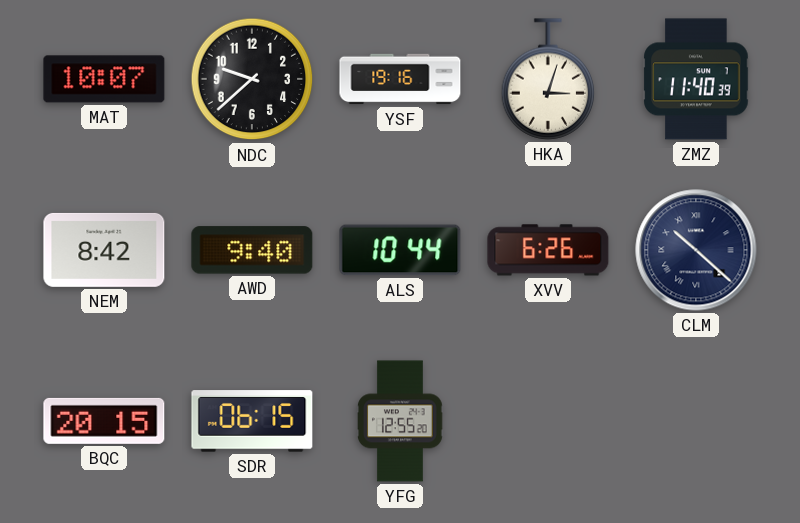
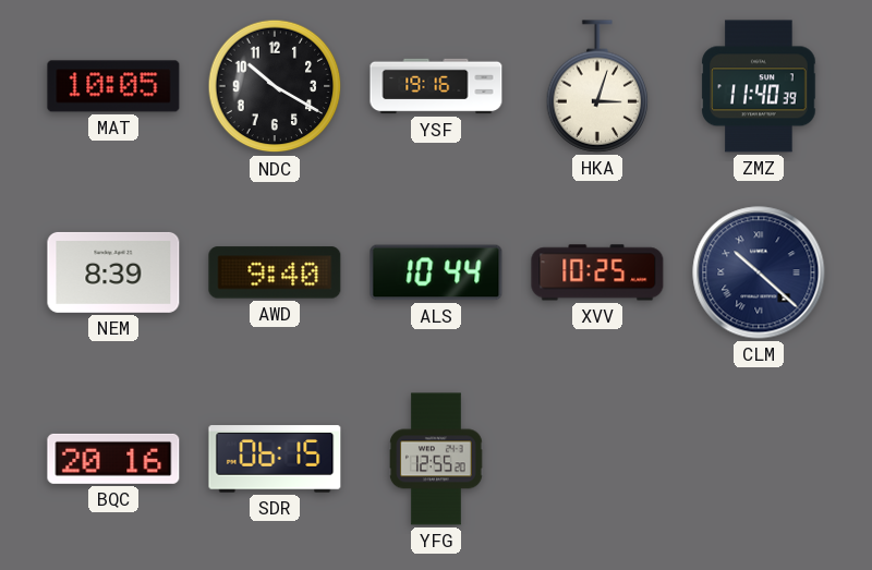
MAT: 10:07 -> 10:05
NDC: 9:38 -> 10:20
NEM: 8:42 -> 8:39
XVV: 6:26 -> 10:25
BQC: 20:15 -> 20:16
